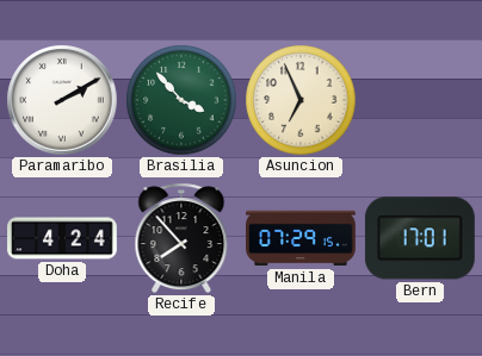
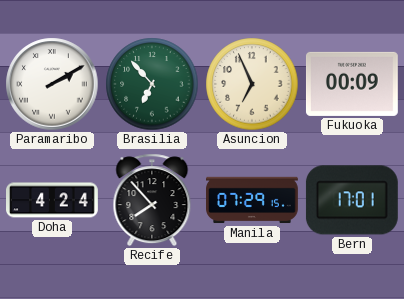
Brasilia: 3:53 -> 6:53
Fukuoka: none -> 00:09
